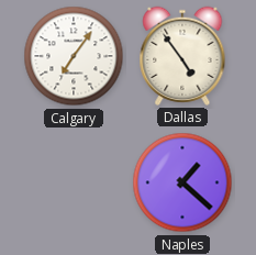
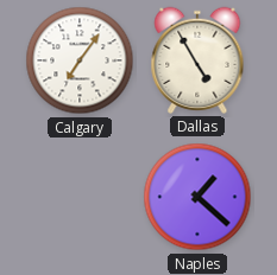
Dallas: 4:54 -> 4:55
